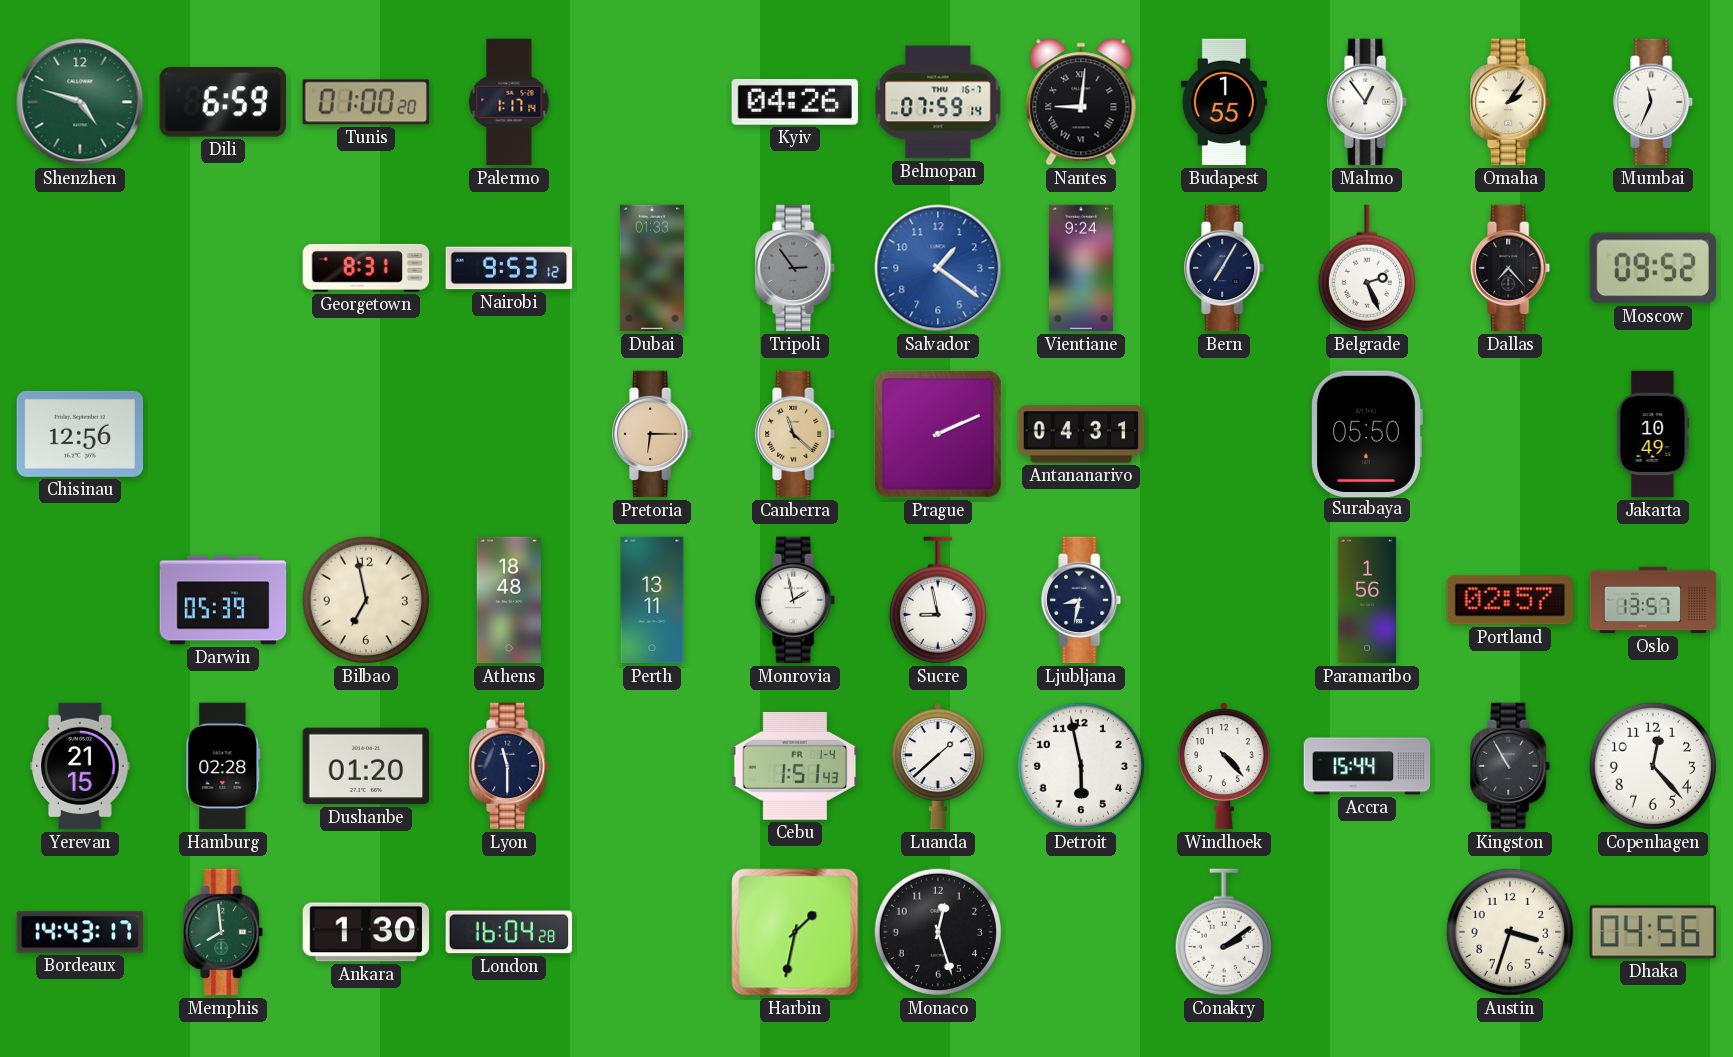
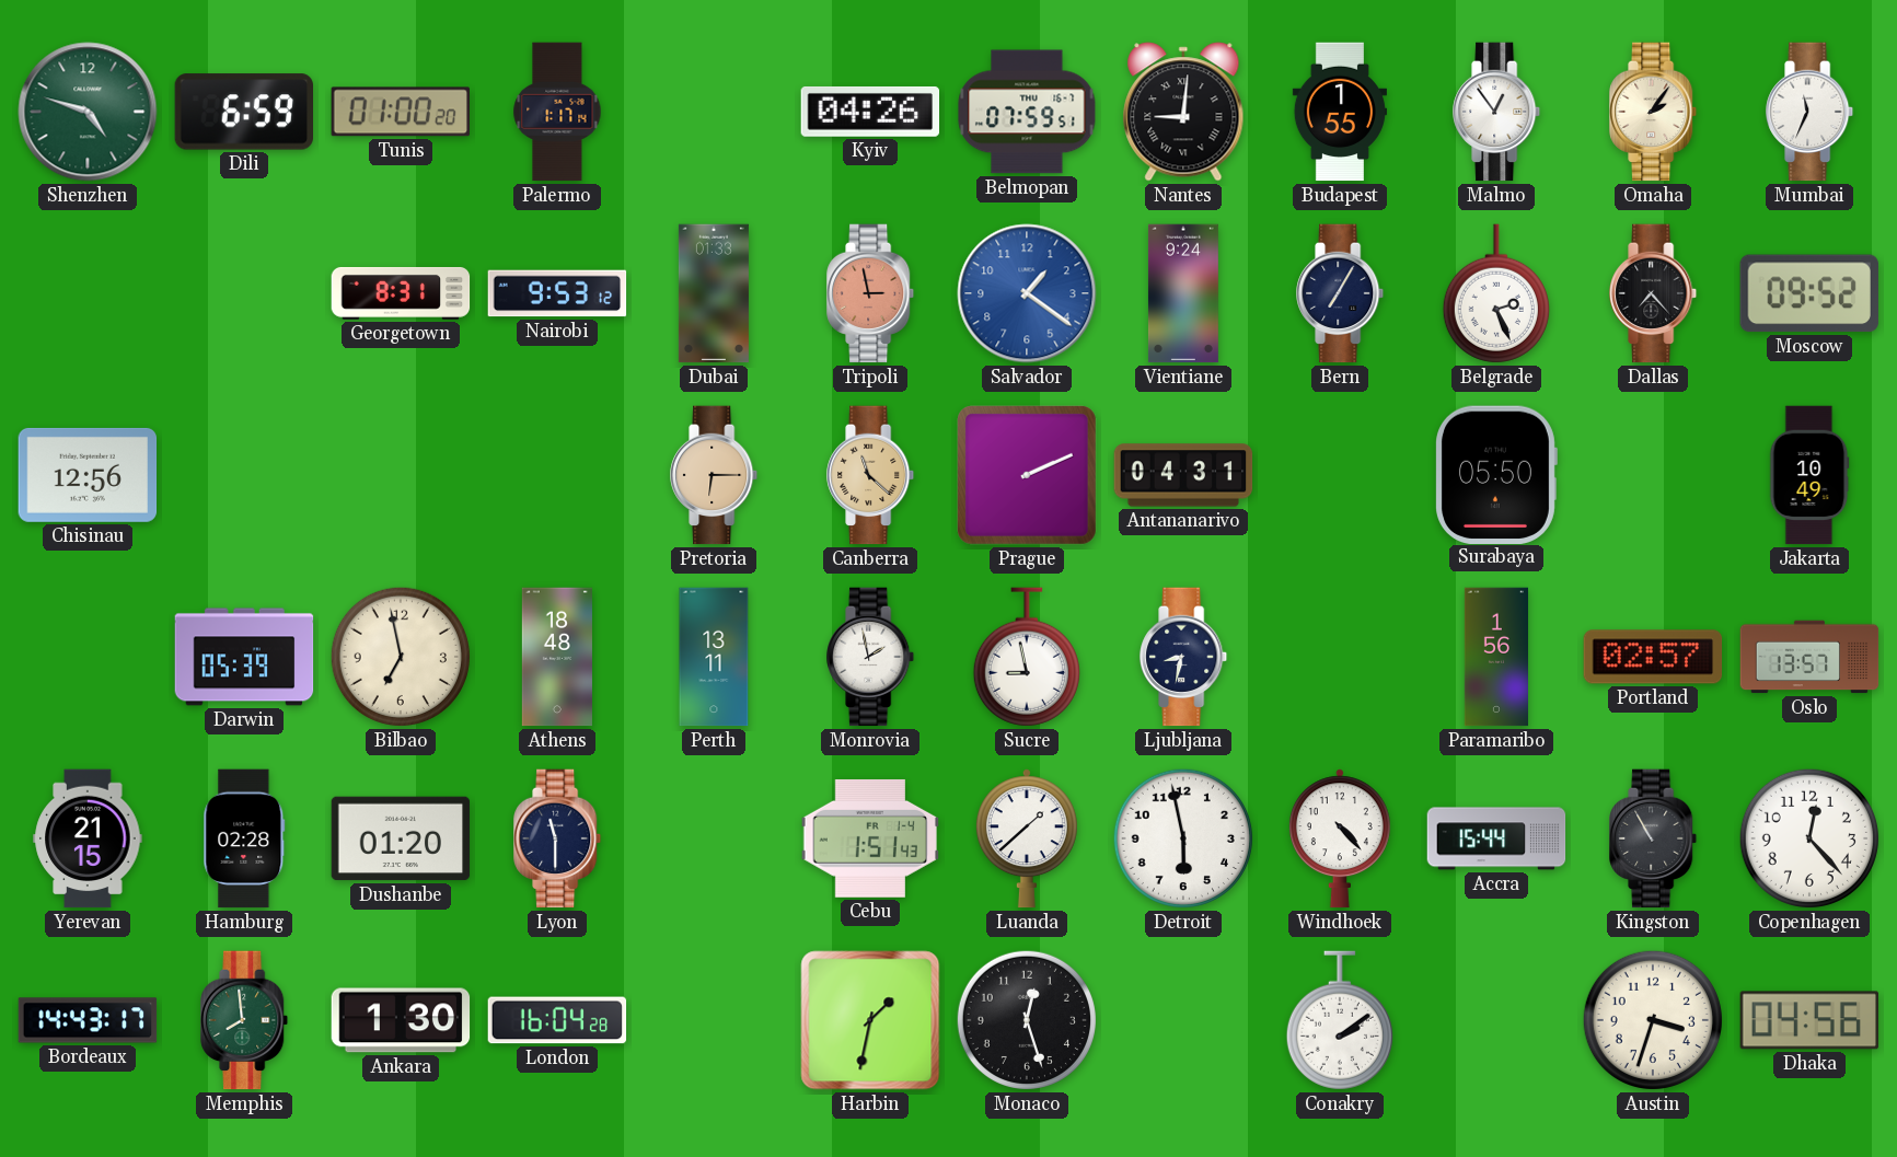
Belmopan: 07:59:14 -> 07:59:51
Tripoli: 2:54 -> 2:58
Tripoli dial: grey -> salmon
